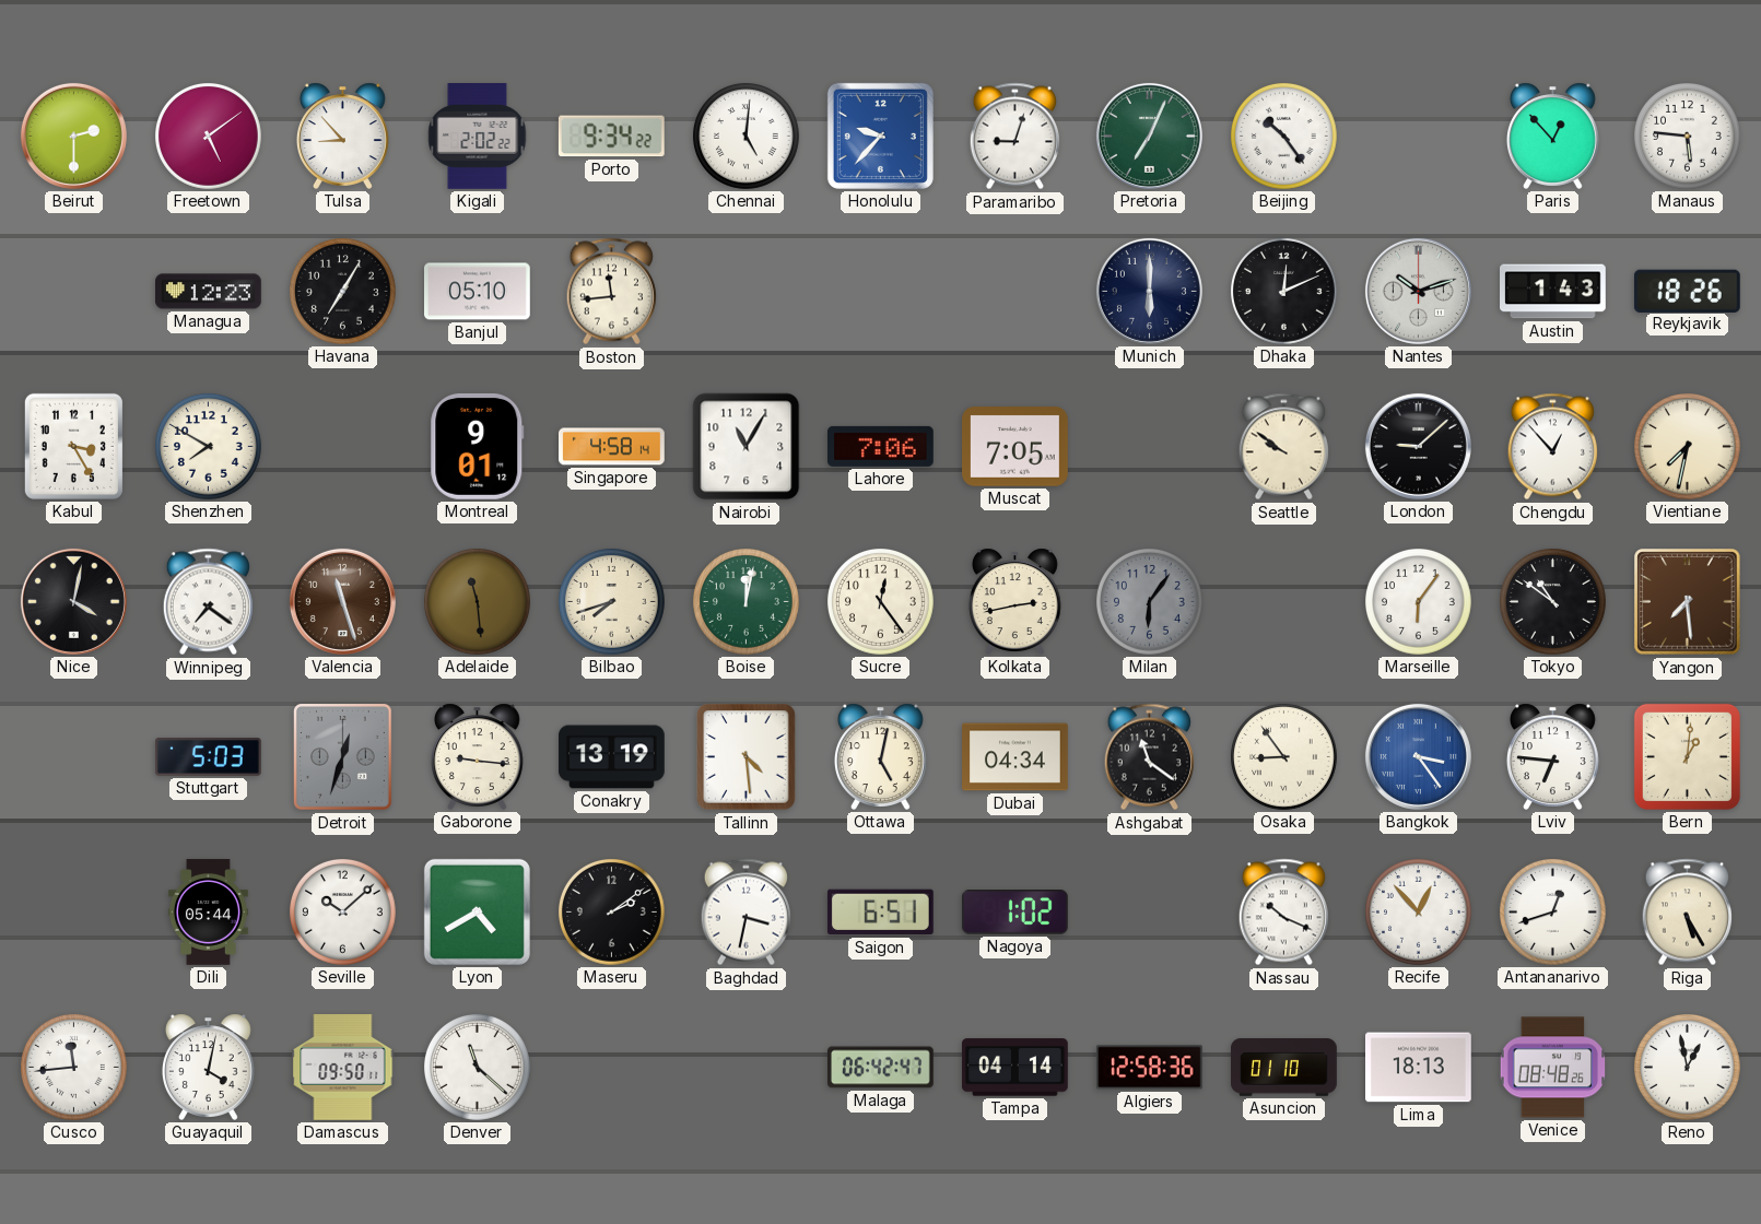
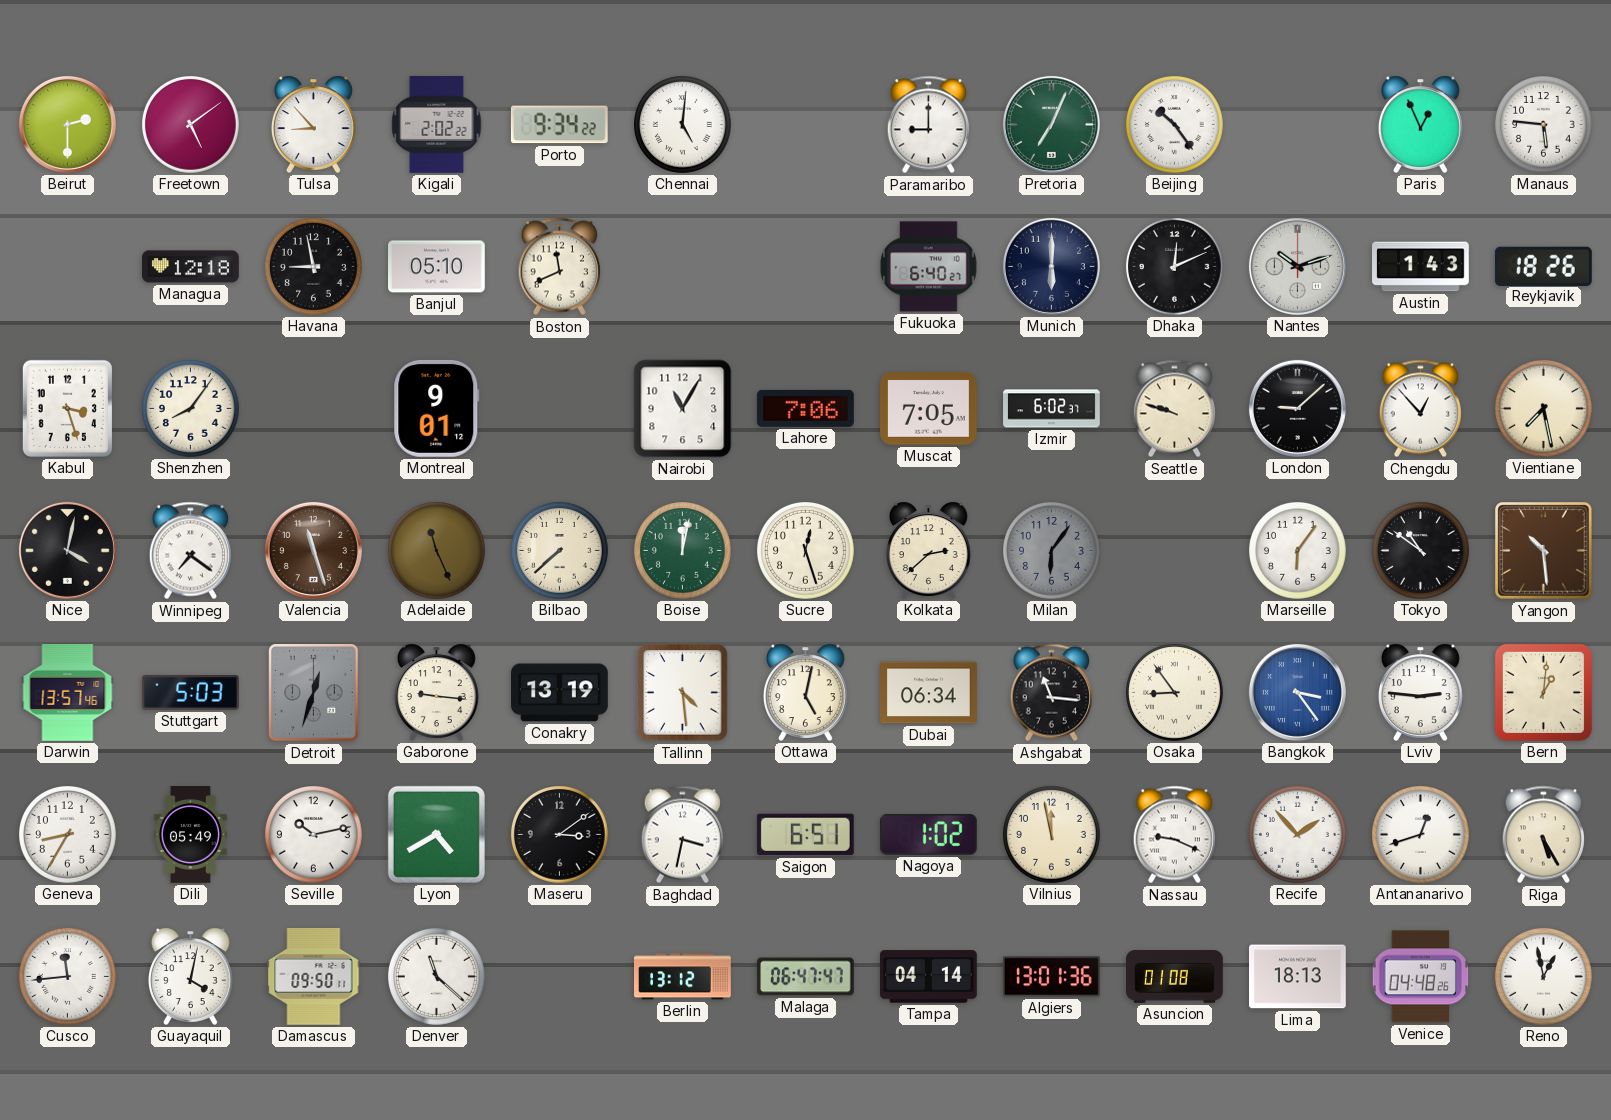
Honolulu: 9:37 -> none
Paramaribo: 9:03 -> 9:00
Paris: 12:53 -> 12:56
Managua: 12:23 -> 12:18
Havana: 7:05 -> 8:58
Boston: 11:44 -> 11:41
Fukuoka: none -> 6:40
Kabul: 3:25 -> 3:27
Shenzhen: 7:50 -> 8:06
Singapore: 4:58 -> none
Izmir: none -> 6:02
Seattle: 9:51 -> 9:48
Vientiane: 7:32 -> 7:28
Adelaide: 11:29 -> 11:26
Bilbao: 7:42 -> 7:38
Sucre: 12:24 -> 12:27
Kolkata: 2:43 -> 2:38
Yangon: 7:29 -> 10:29
Darwin: none -> 13:57
Dubai: 04:34 -> 06:34
Ashgabat: 11:21 -> 11:16
Lviv: 6:46 -> 2:46
Geneva: none -> 8:35
Dili: 05:44 -> 05:49
Seville: 10:08 -> 10:13
Maseru: 2:09 -> 3:09
Vilnius: none -> 11:58
Nassau: 10:19 -> 9:19
Recife: 12:53 -> 1:53
Berlin: none -> 13:12
Malaga: 06:42 -> 06:47
Algiers: 12:58 -> 13:01
Asuncion: 01:10 -> 01:08
Venice: 08:48 -> 04:48
